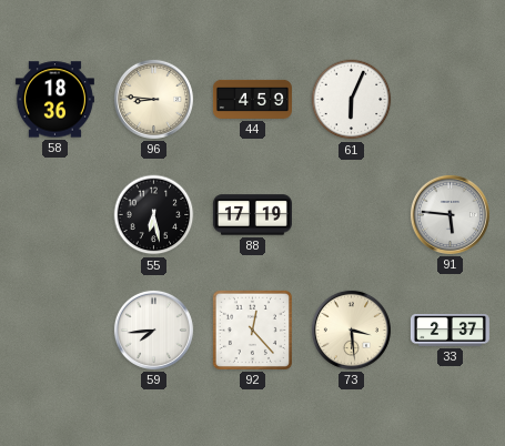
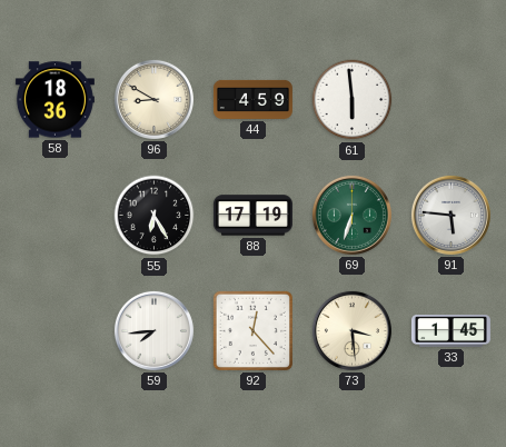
96: 8:46 -> 8:50
61: 6:04 -> 5:59
55: 6:28 -> 6:25
69: none -> 6:33
33: 2:37 -> 1:45
